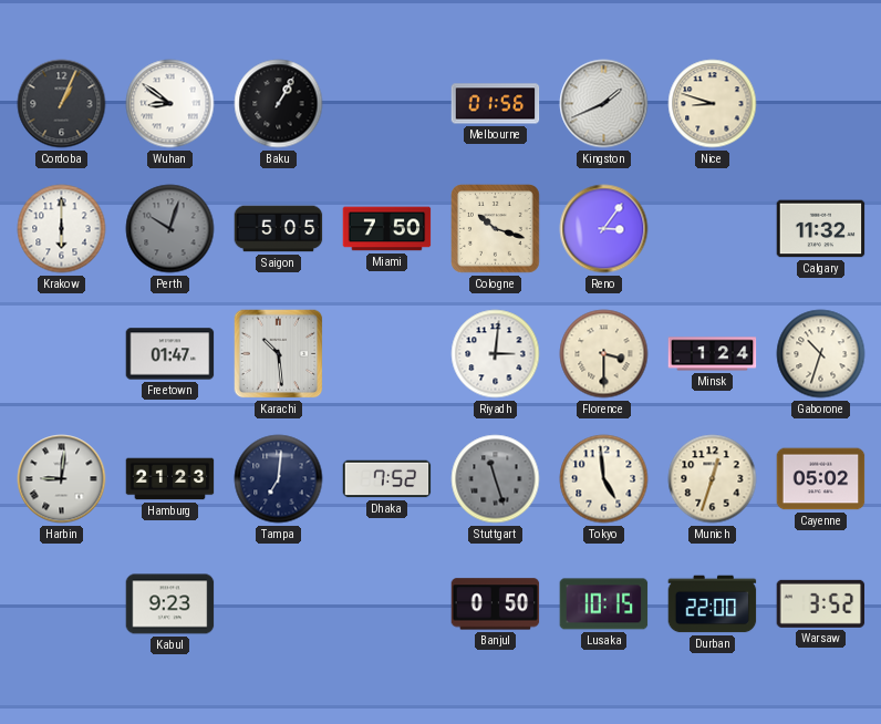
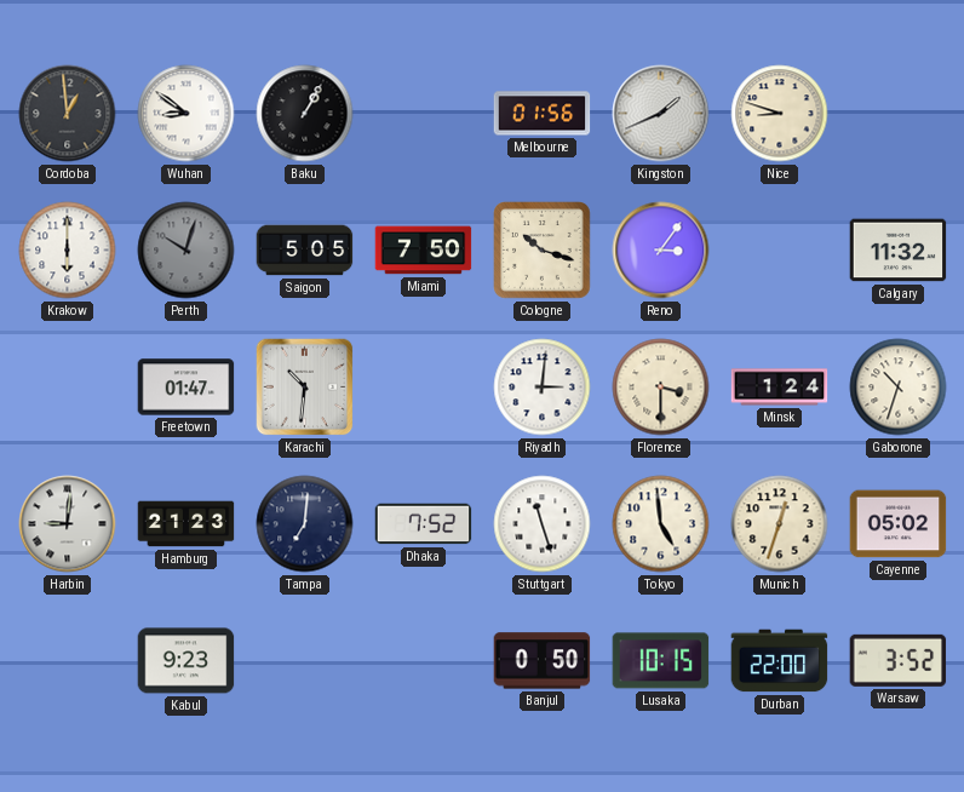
Cordoba: 1:04 -> 12:59
Karachi: 10:29 -> 10:31
Stuttgart dial: grey -> white
